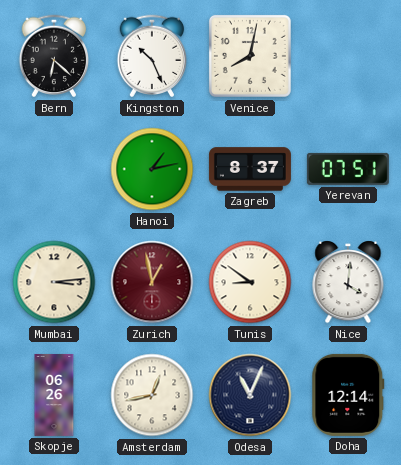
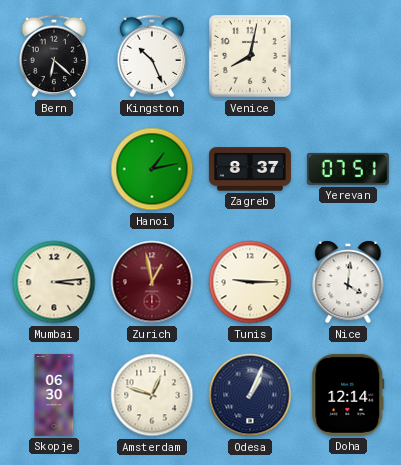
Tunis: 8:51 -> 9:15
Skopje: 06:26 -> 06:30
Amsterdam: 12:43 -> 12:48
Odesa: 11:04 -> 1:04
